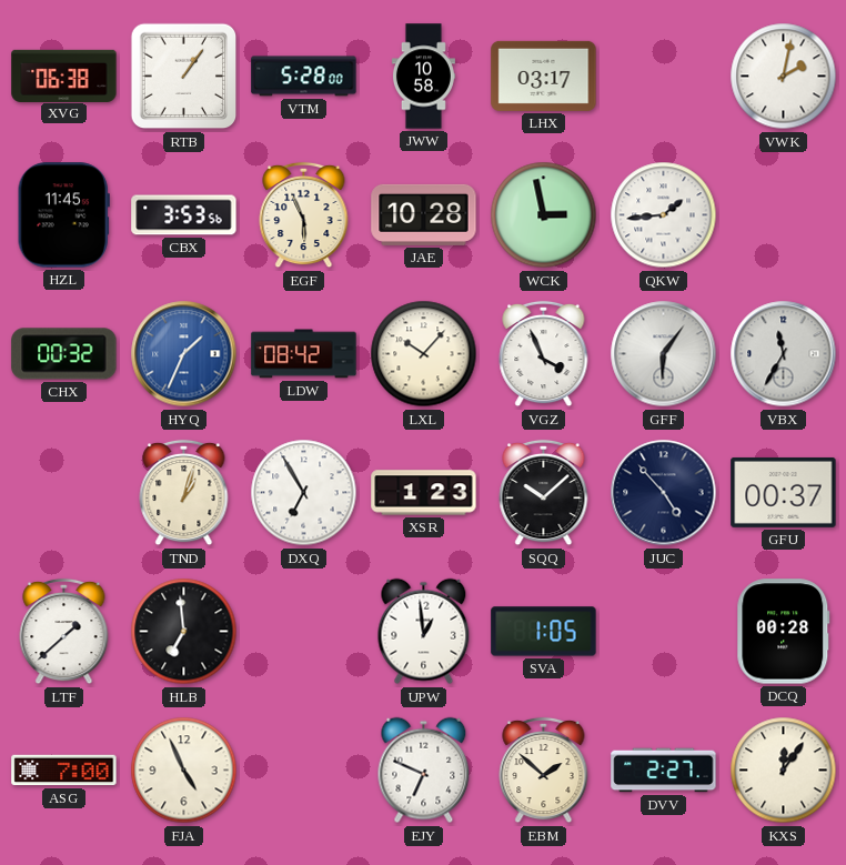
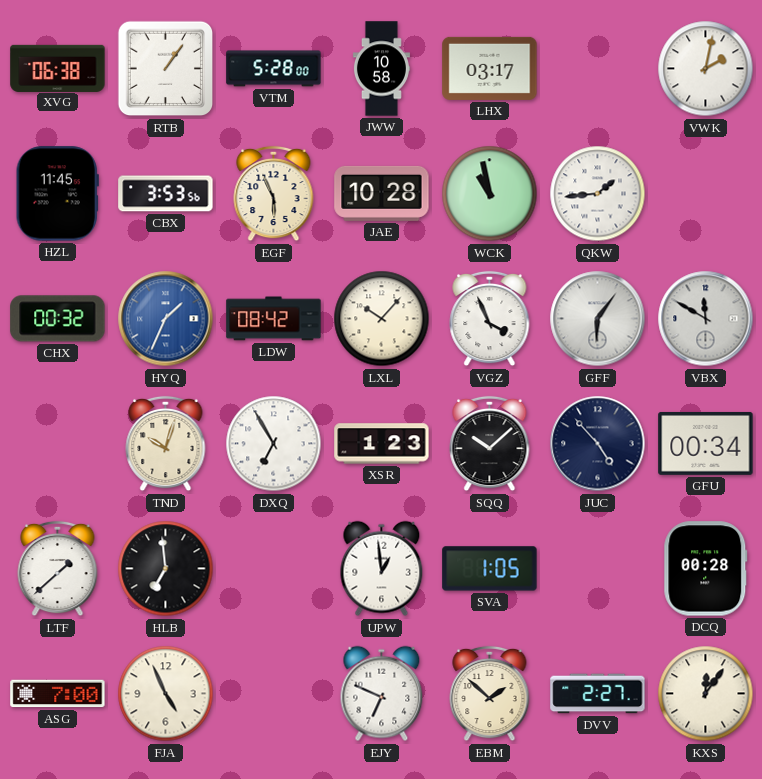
WCK: 2:58 -> 10:58
VBX: 11:35 -> 11:50
TND: 1:03 -> 10:03
GFU: 00:37 -> 00:34
